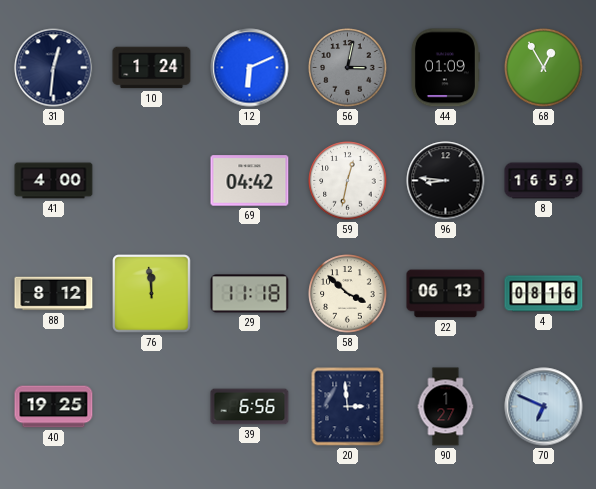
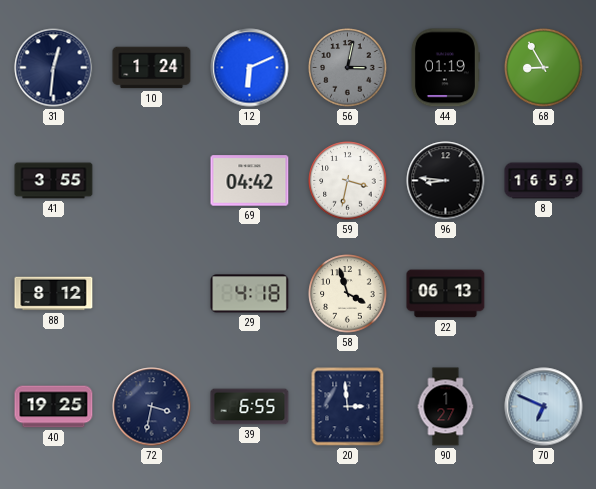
44: 01:09 -> 01:19
68: 12:55 -> 8:55
41: 4:00 -> 3:55
59: 12:32 -> 3:32
76: 11:59 -> none
29: 11:18 -> 4:18
58: 3:52 -> 3:57
4: 08:16 -> none
72: none -> 3:32
39: 6:56 -> 6:55
